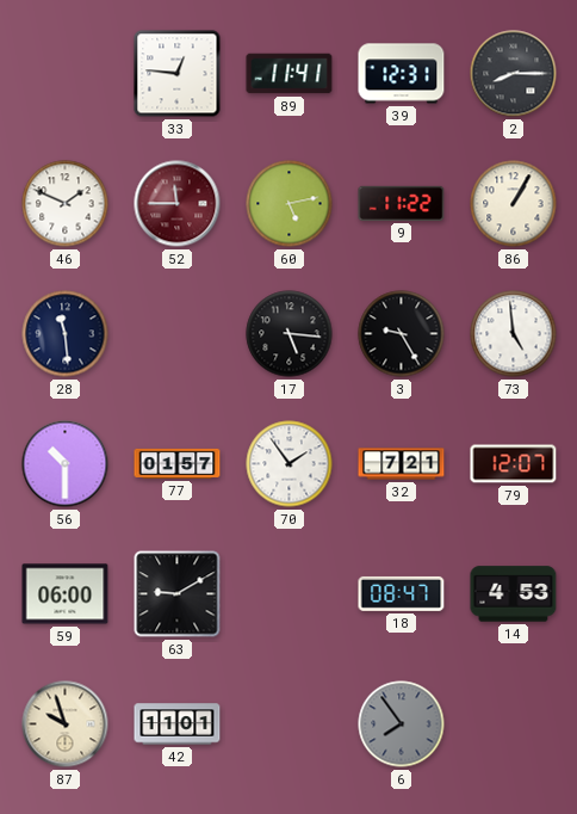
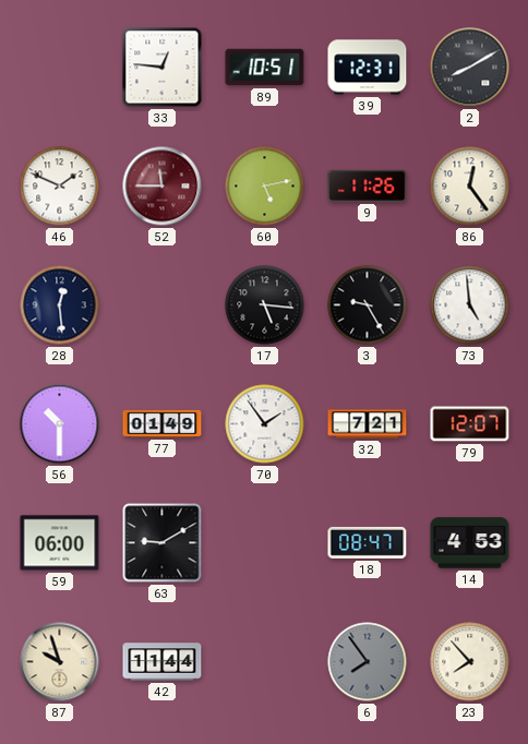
89: 11:41 -> 10:51
2: 8:15 -> 8:10
9: 11:22 -> 11:26
86: 1:05 -> 12:24
28: 11:29 -> 12:29
77: 01:57 -> 01:49
42: 11:01 -> 11:44
23: none -> 7:53
